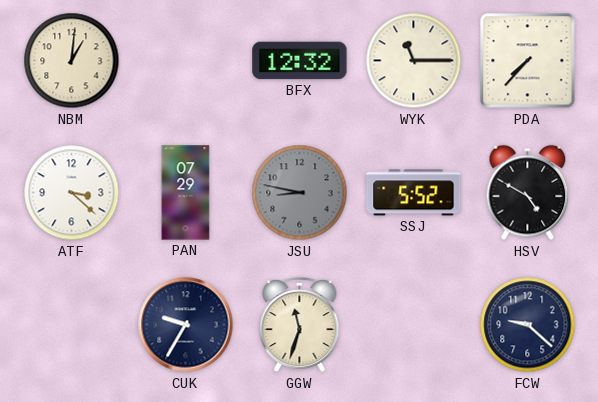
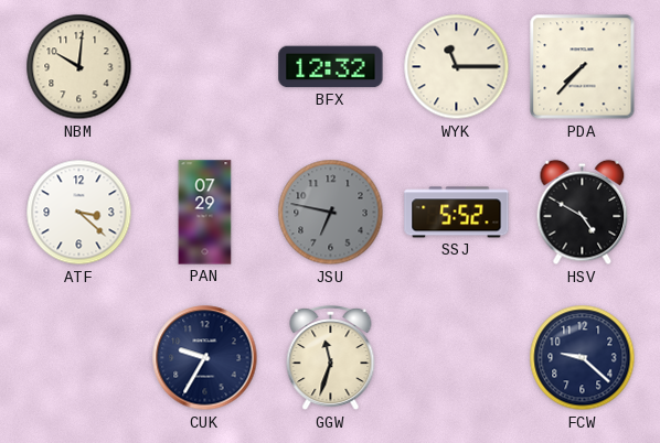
NBM: 1:01 -> 10:01
JSU: 8:47 -> 6:47
